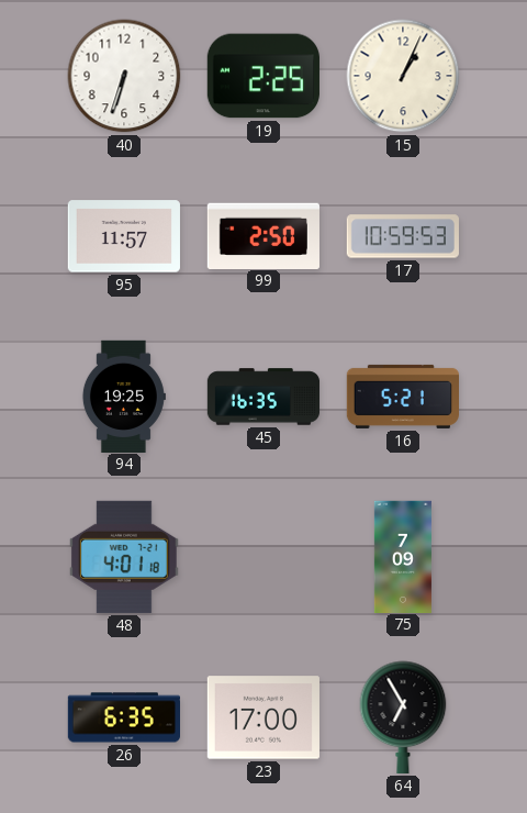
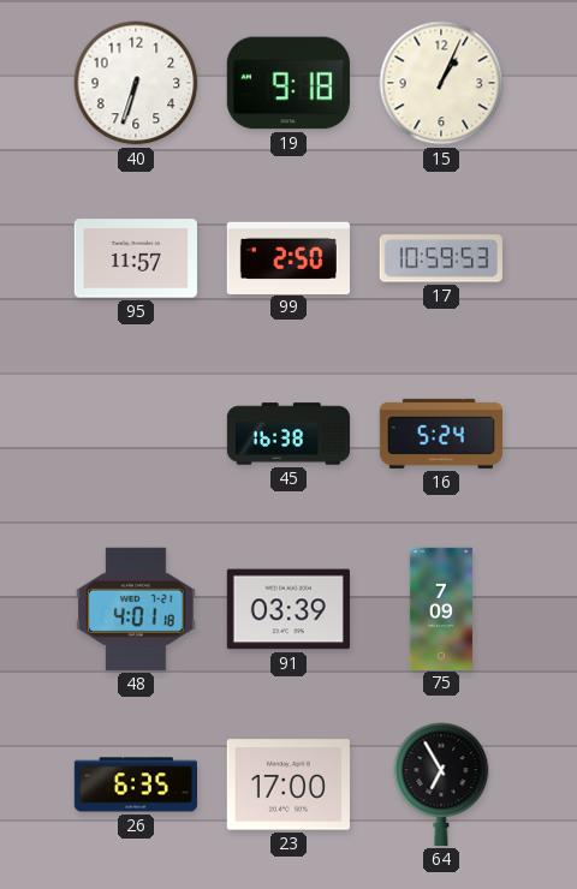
19: 2:25 -> 9:18
94: 19:25 -> none
45: 16:35 -> 16:38
16: 5:21 -> 5:24
91: none -> 03:39
